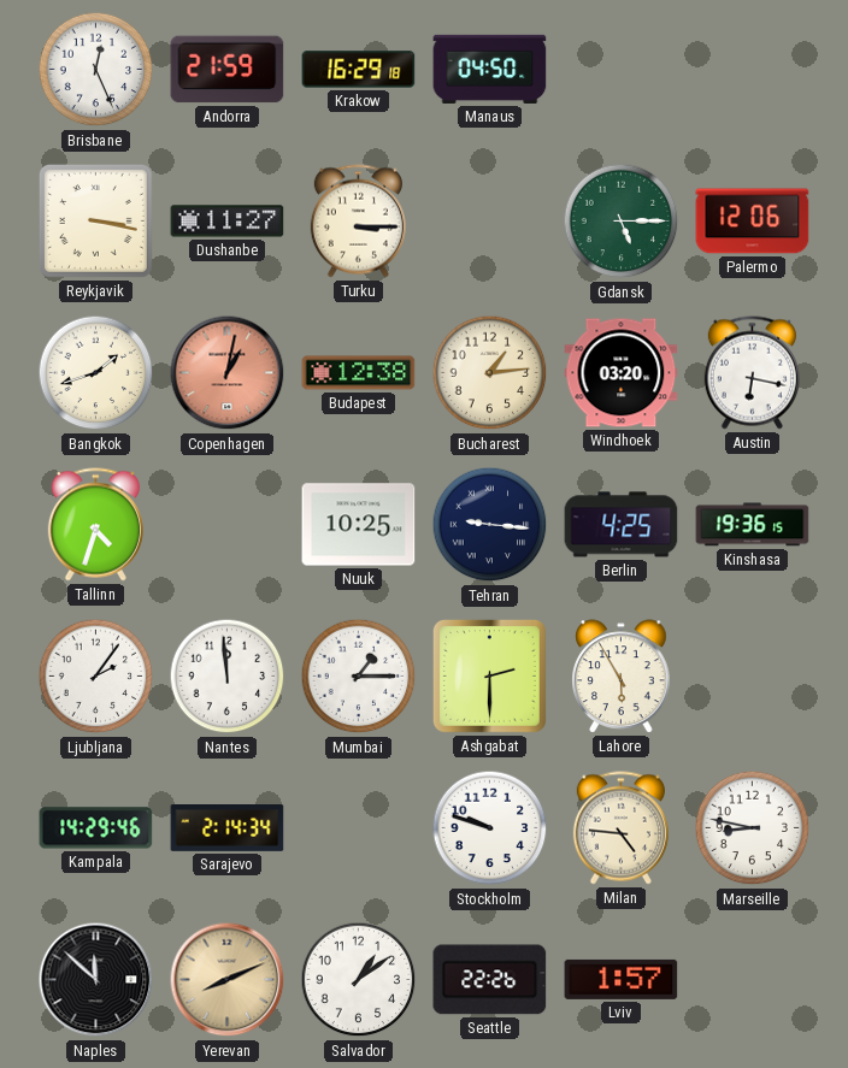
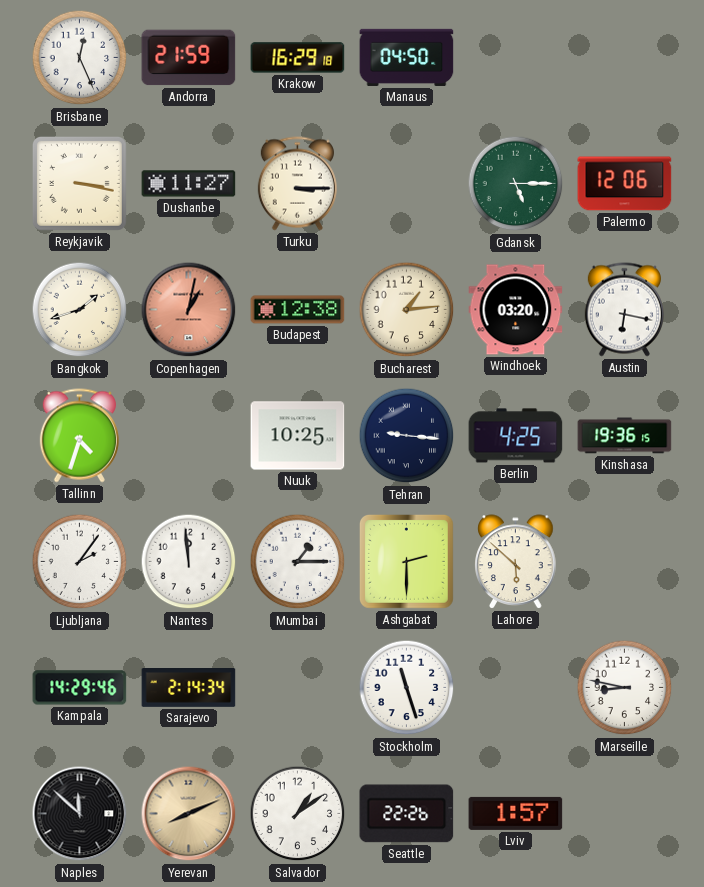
Lahore: 5:55 -> 5:52
Stockholm: 9:48 -> 11:27
Milan: 4:46 -> none
